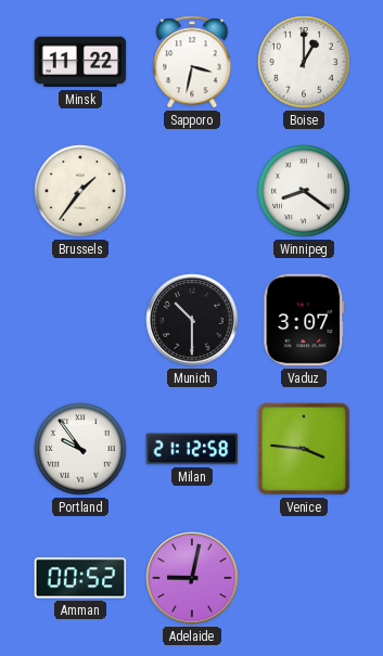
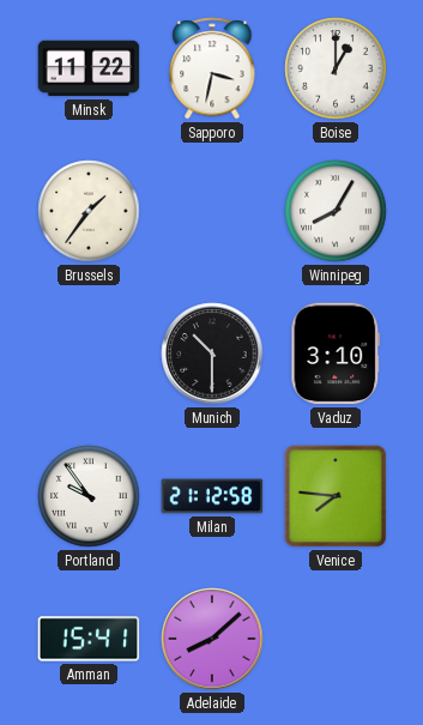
Winnipeg: 8:21 -> 8:05
Vaduz: 3:07 -> 3:10
Venice: 3:46 -> 7:46
Amman: 00:52 -> 15:41
Adelaide: 9:02 -> 8:08
